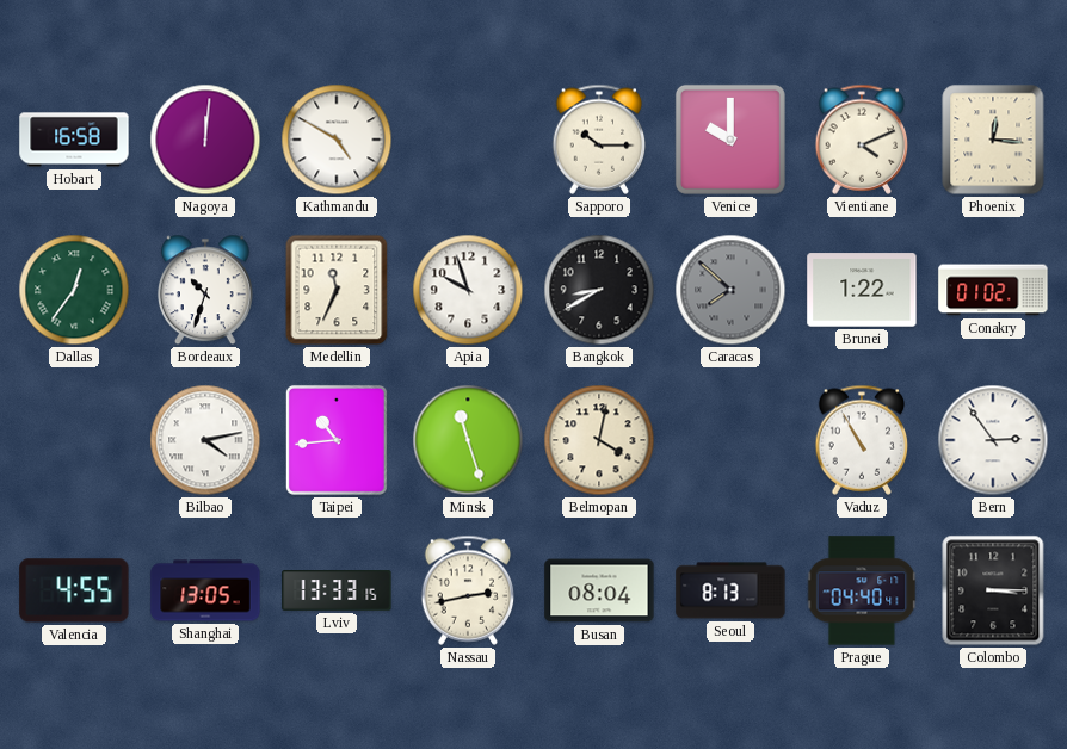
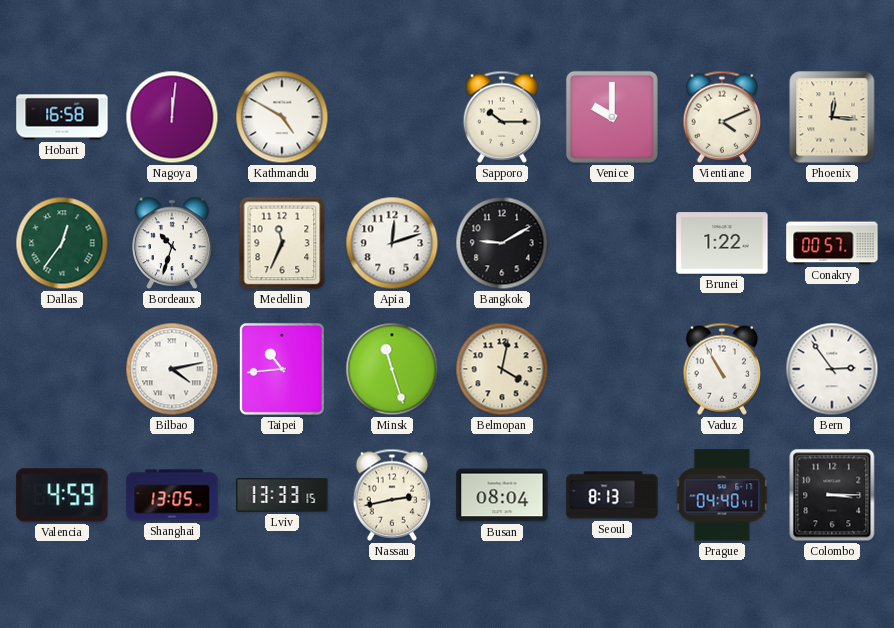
Apia: 9:57 -> 12:12
Bangkok: 8:40 -> 9:10
Caracas: 7:52 -> none
Conakry: 01:02 -> 00:57
Valencia: 4:55 -> 4:59
